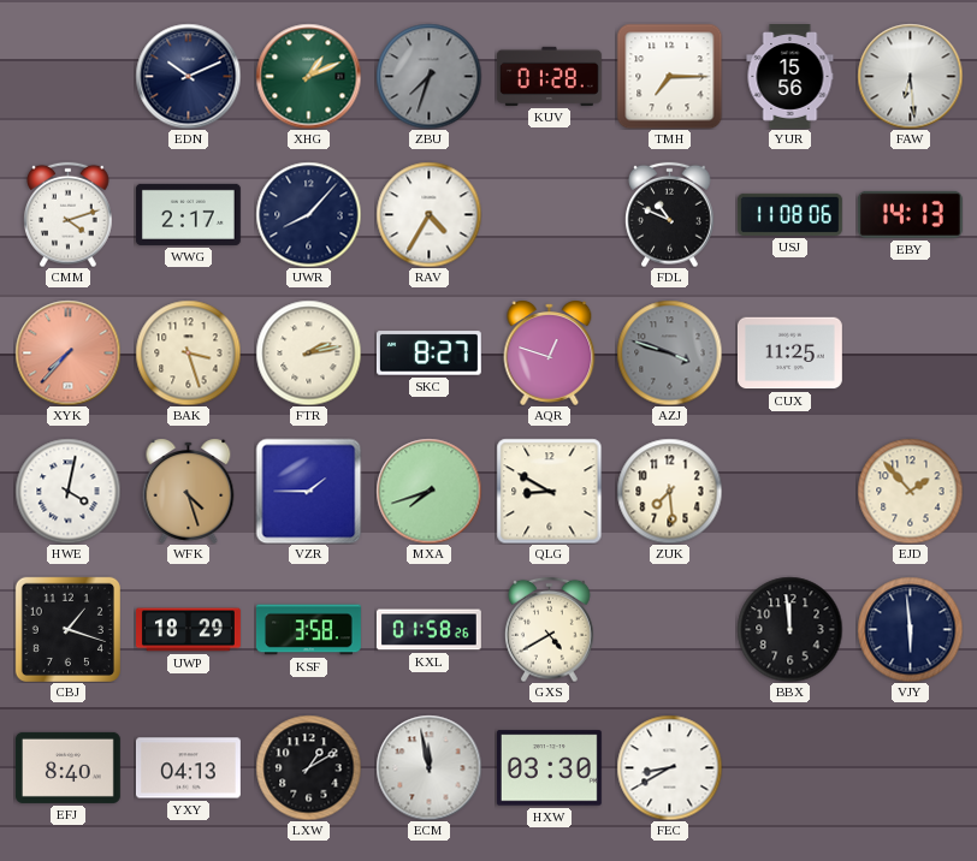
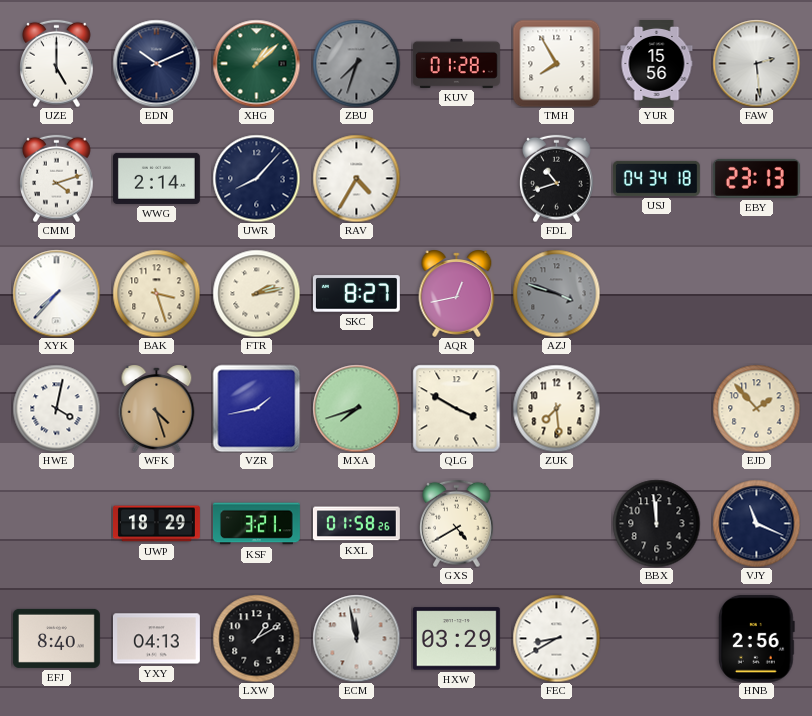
UZE: none -> 5:00
XHG: 1:11 -> 1:08
TMH: 7:15 -> 7:55
FAW: 6:29 -> 2:29
WWG: 2:17 -> 2:14
FDL: 10:49 -> 10:42
USJ: 11:08 -> 04:34
EBY: 14:13 -> 23:13
XYK dial: salmon -> white
AQR: 12:48 -> 12:43
CUX: 11:25 -> none
VZR: 1:45 -> 1:43
QLG: 8:50 -> 3:50
CBJ: 1:18 -> none
KSF: 3:58 -> 3:21
VJY: 5:59 -> 11:19
HXW: 03:30 -> 03:29
HNB: none -> 2:56
